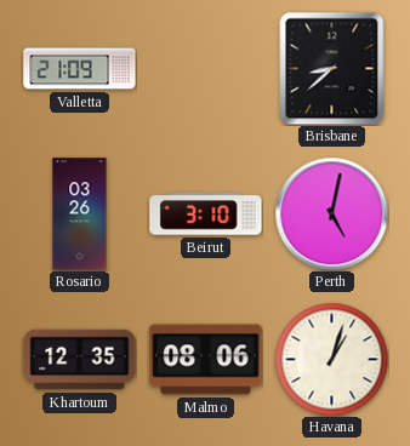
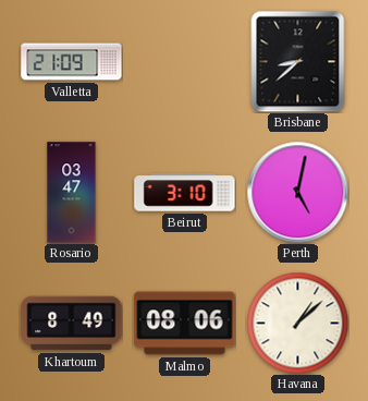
Rosario: 03:26 -> 03:47
Khartoum: 12:35 -> 8:49
Havana: 1:03 -> 1:08
